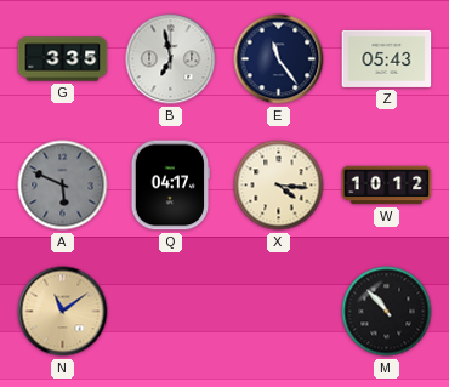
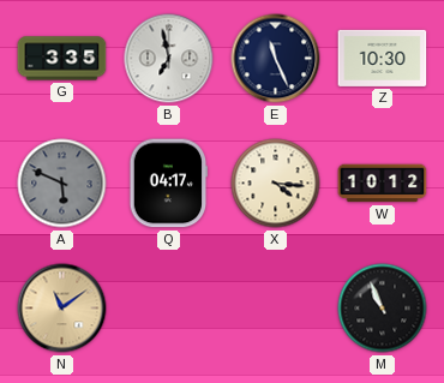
E: 11:24 -> 11:26
Z: 05:43 -> 10:30
M: 10:53 -> 10:56
